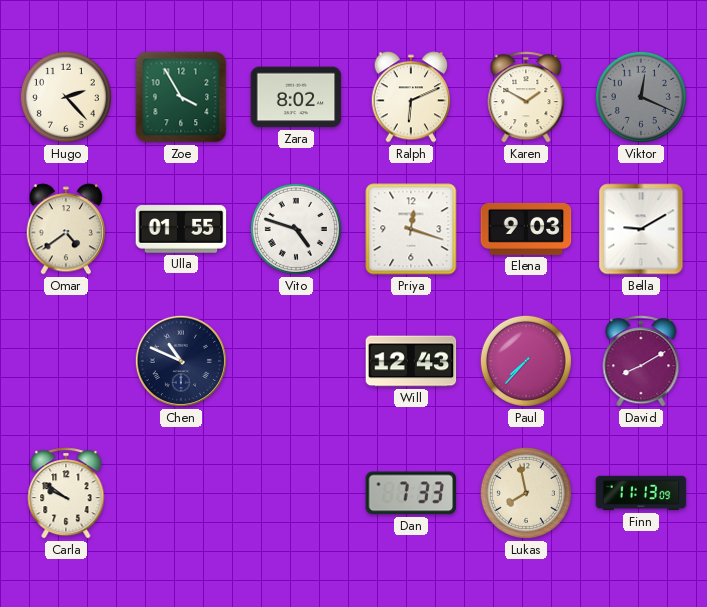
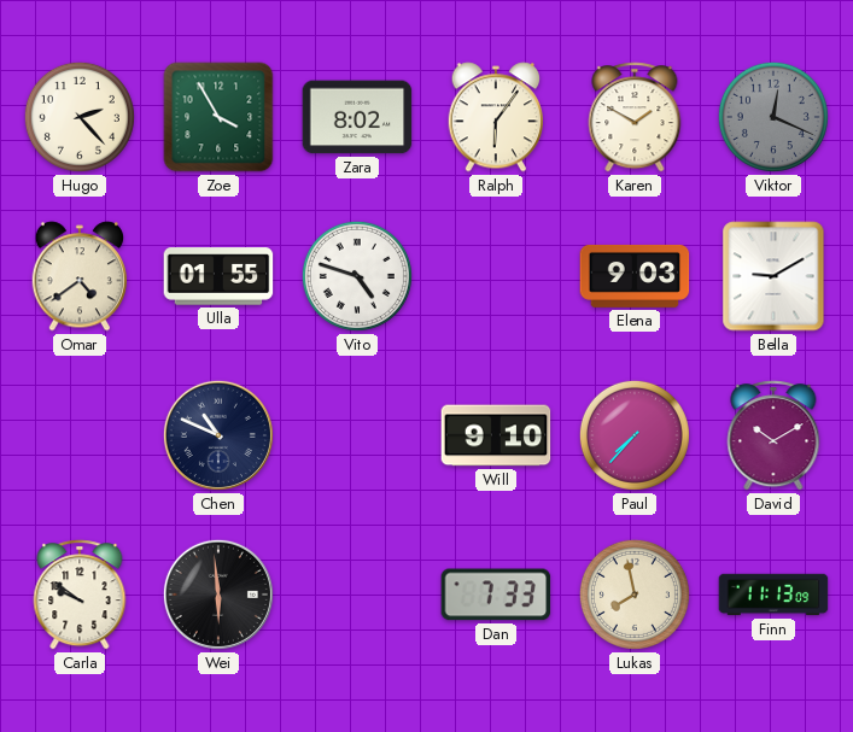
Ralph: 6:11 -> 6:06
Priya: 12:18 -> none
Will: 12:43 -> 9:10
David: 8:10 -> 10:10
Wei: none -> 5:59
